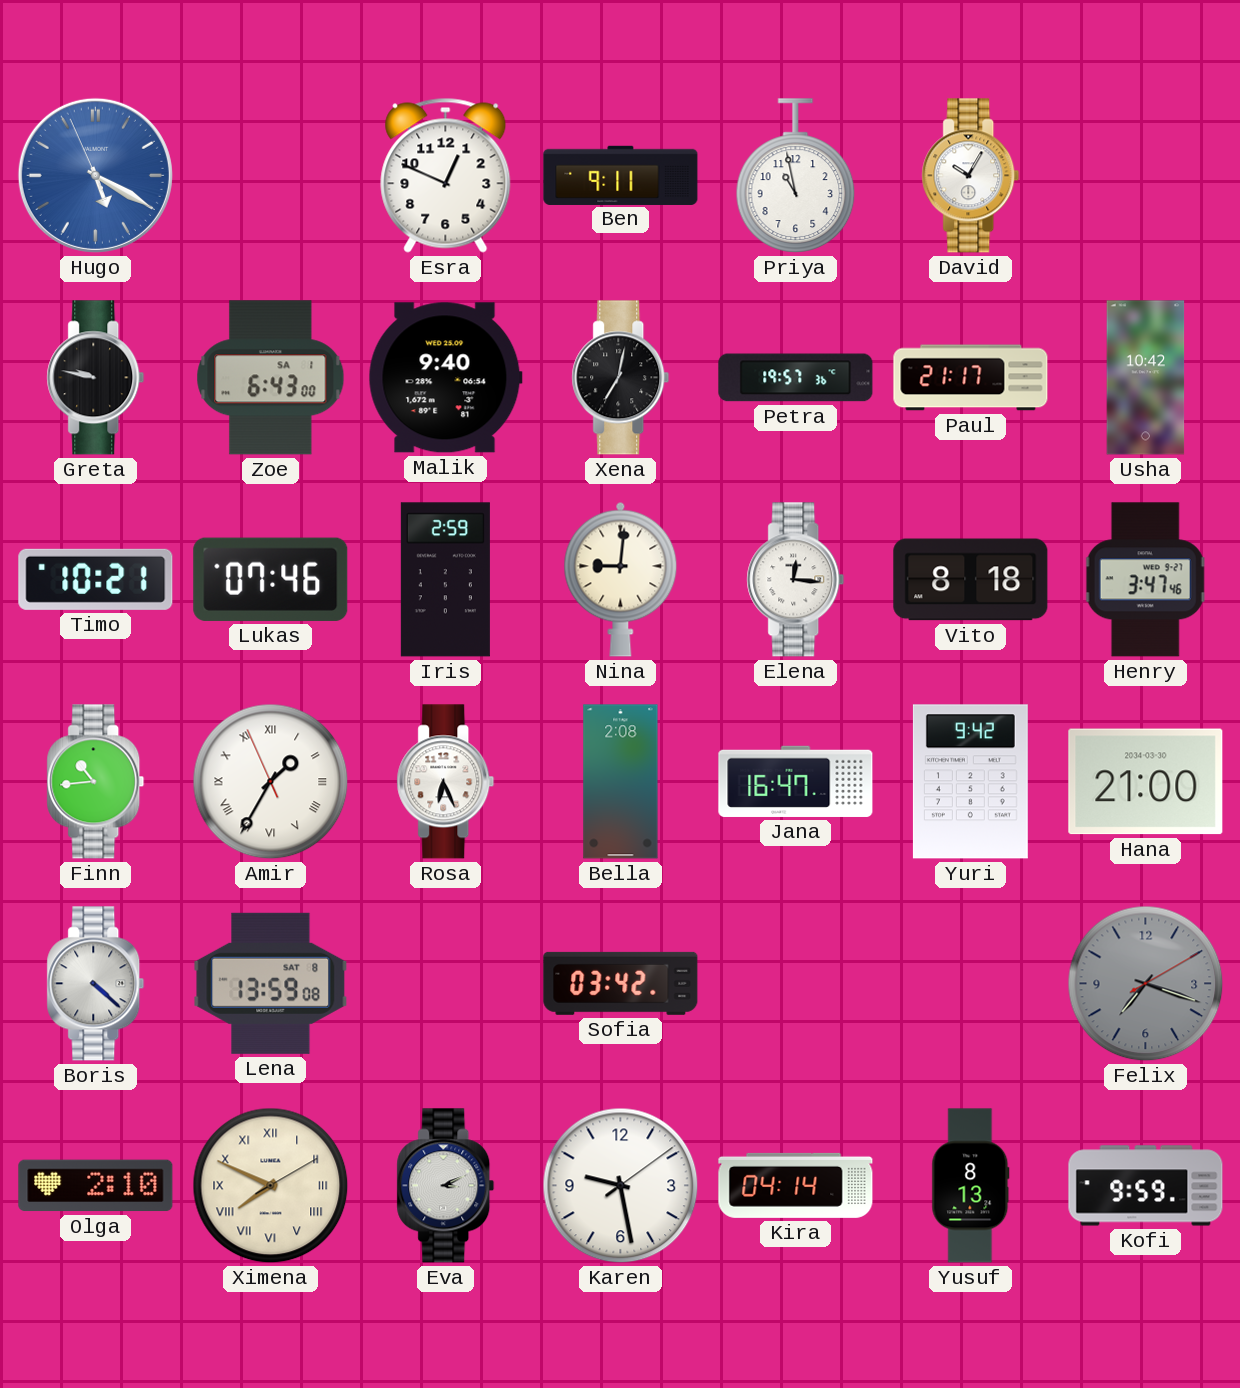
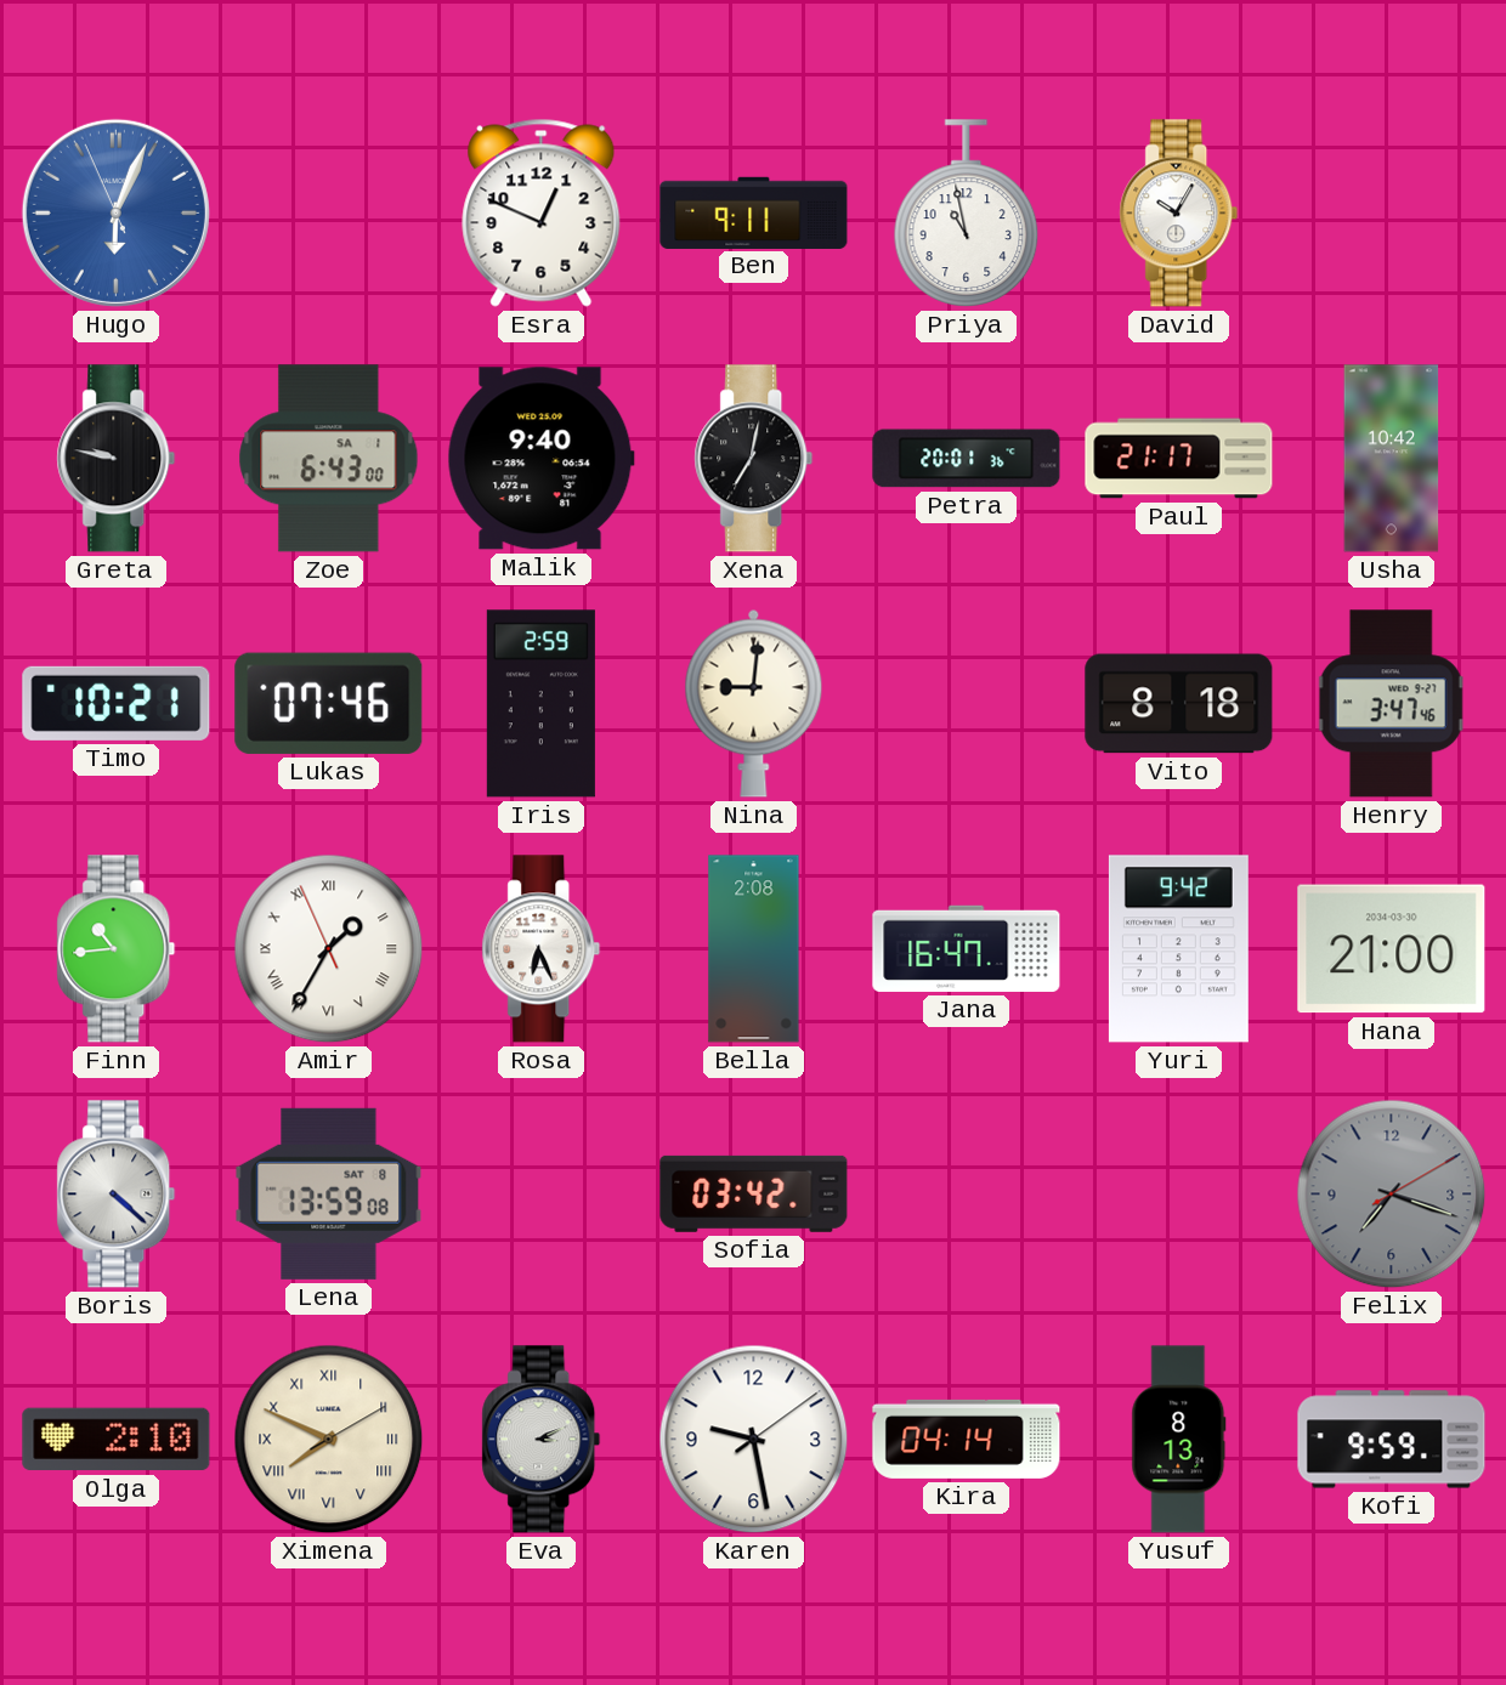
Hugo: 5:19 -> 6:03
Petra: 19:57 -> 20:01
Elena: 12:16 -> none
